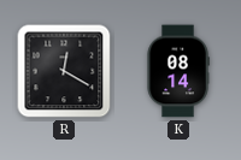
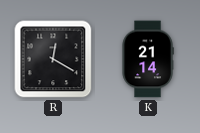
K: 08:14 -> 21:14
